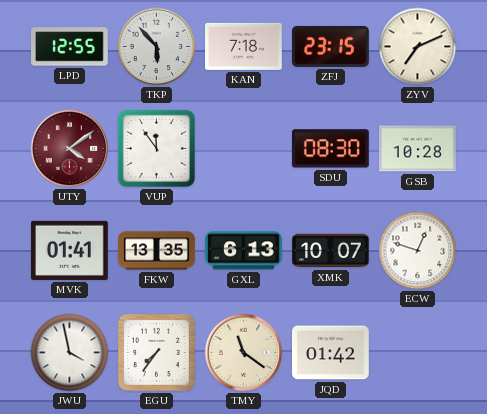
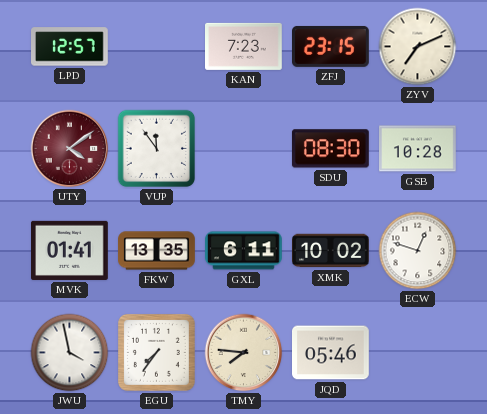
LPD: 12:55 -> 12:57
TKP: 5:53 -> none
KAN: 7:18 -> 7:23
GXL: 6:13 -> 6:11
XMK: 10:07 -> 10:02
TMY: 11:21 -> 7:46
JQD: 01:42 -> 05:46
